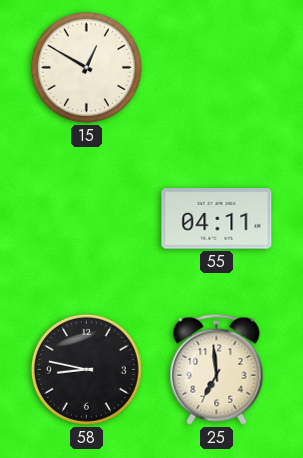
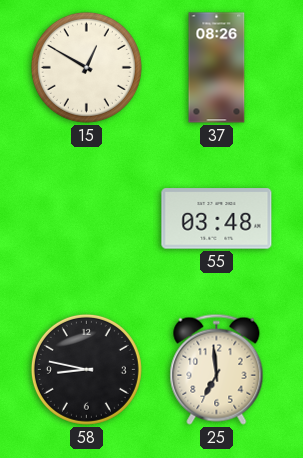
37: none -> 08:26
55: 04:11 -> 03:48
